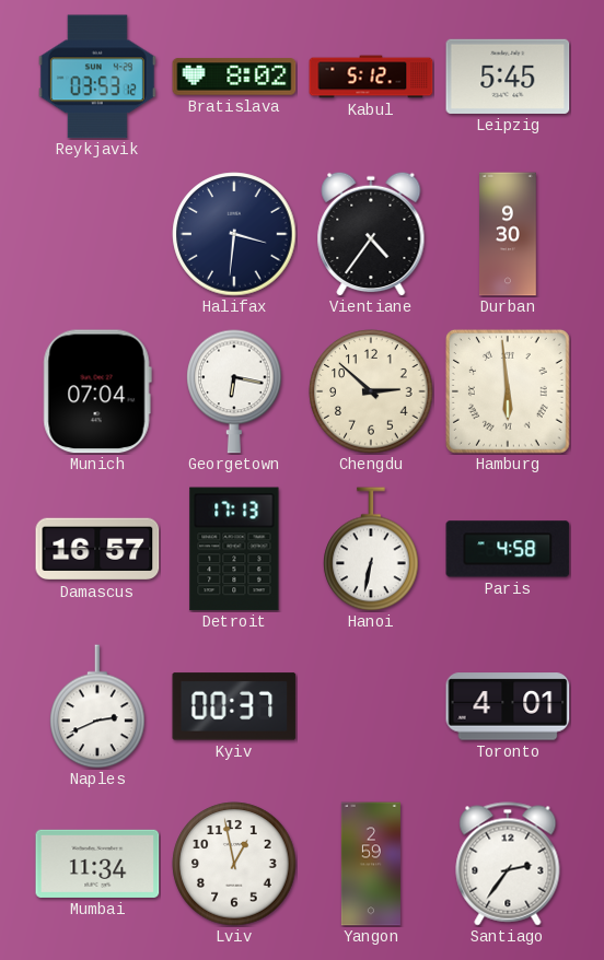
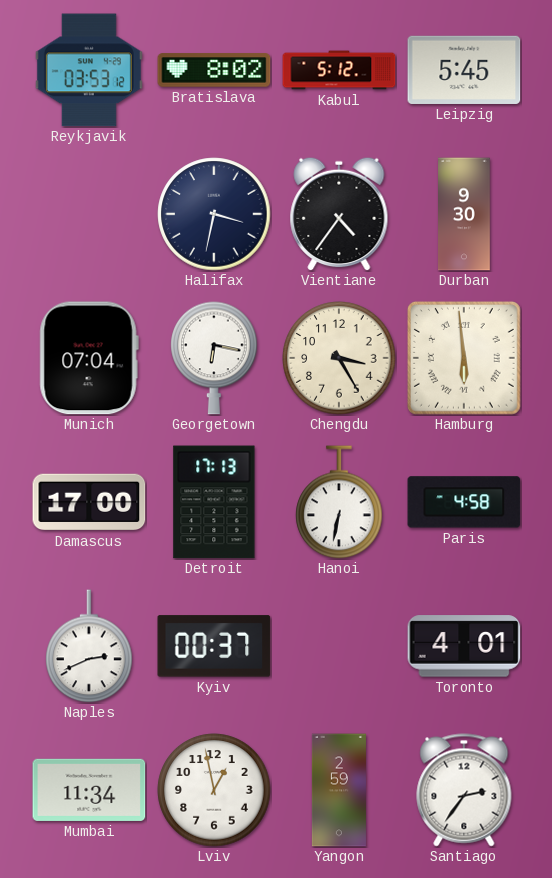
Halifax: 3:31 -> 3:32
Chengdu: 2:52 -> 3:25
Damascus: 16:57 -> 17:00
